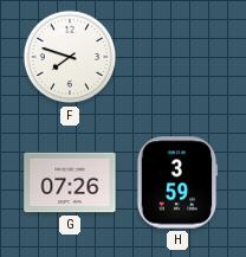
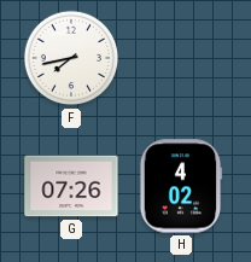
F: 7:48 -> 7:43
H: 3:59 -> 4:02
